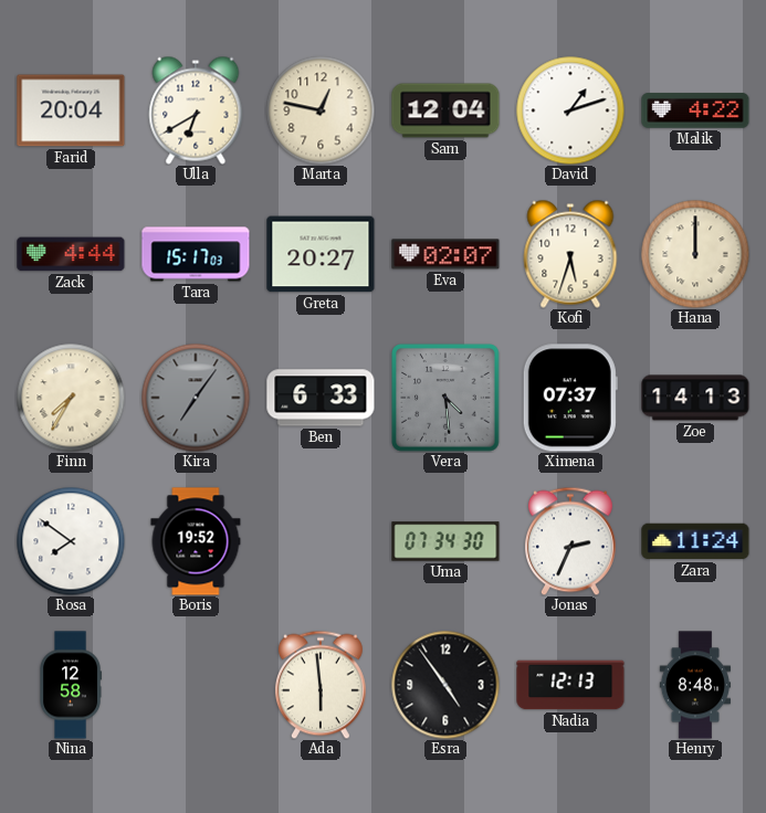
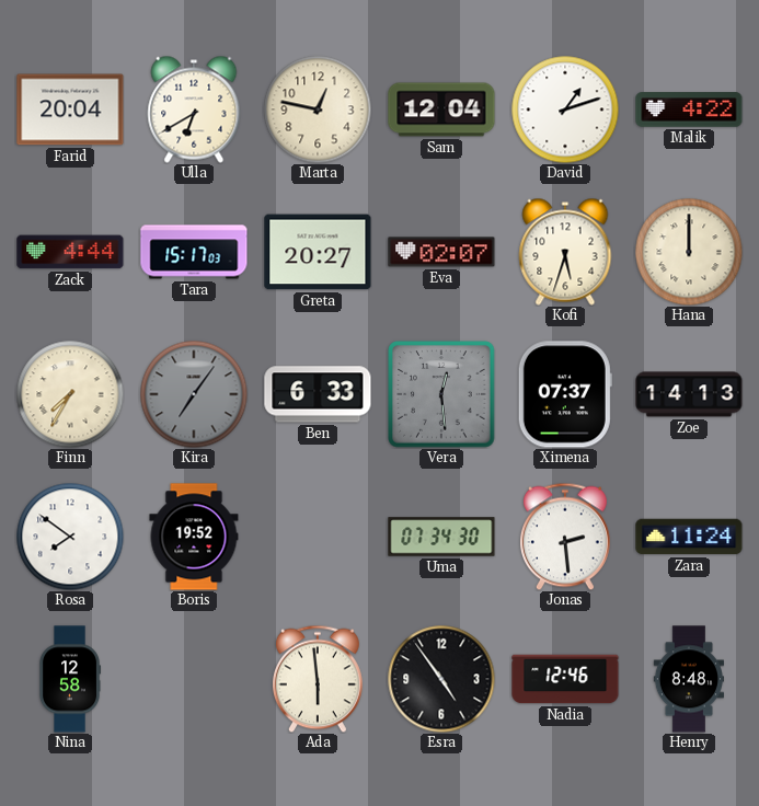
Vera: 4:29 -> 12:29
Jonas: 2:34 -> 2:29
Nadia: 12:13 -> 12:46
